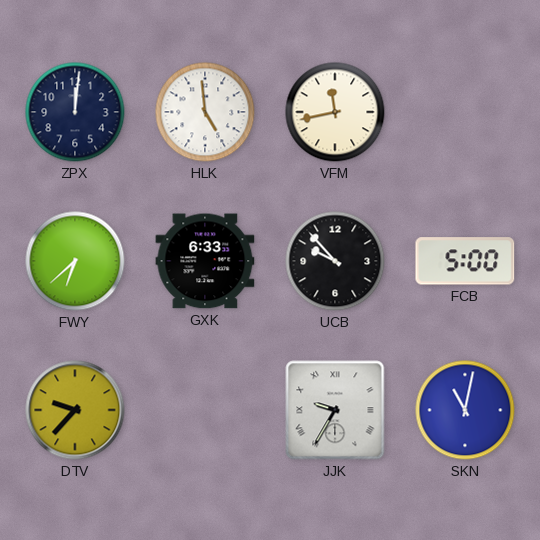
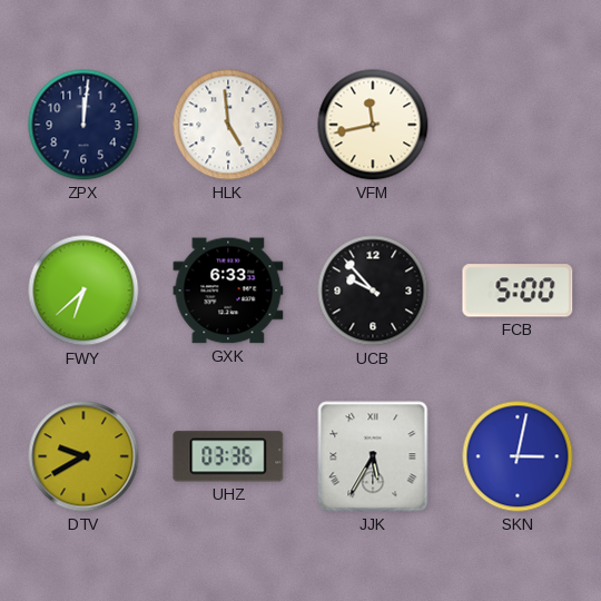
DTV: 9:37 -> 9:40
UHZ: none -> 03:36
JJK: 9:35 -> 5:35
SKN: 11:02 -> 3:02
